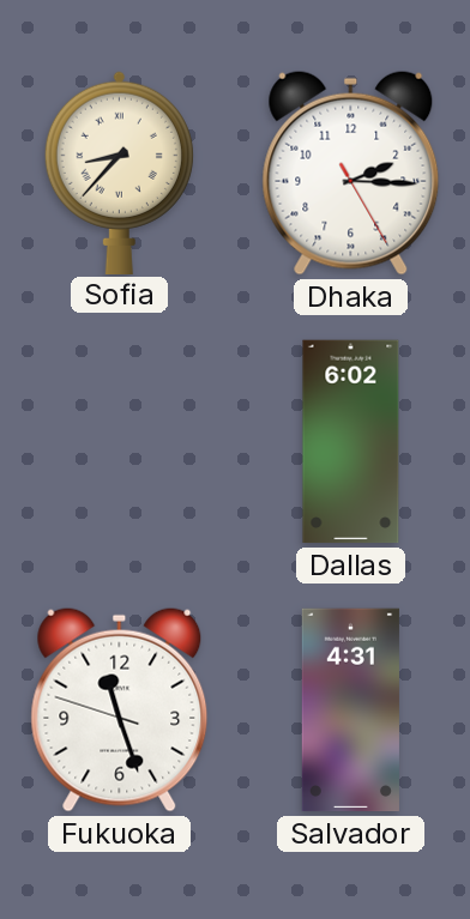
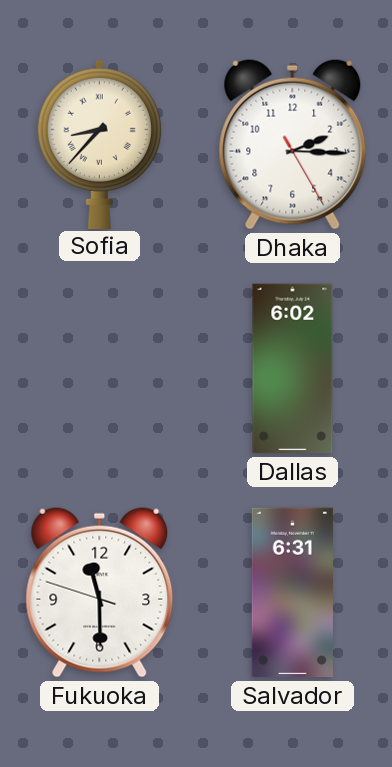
Fukuoka: 11:26 -> 11:29
Salvador: 4:31 -> 6:31
